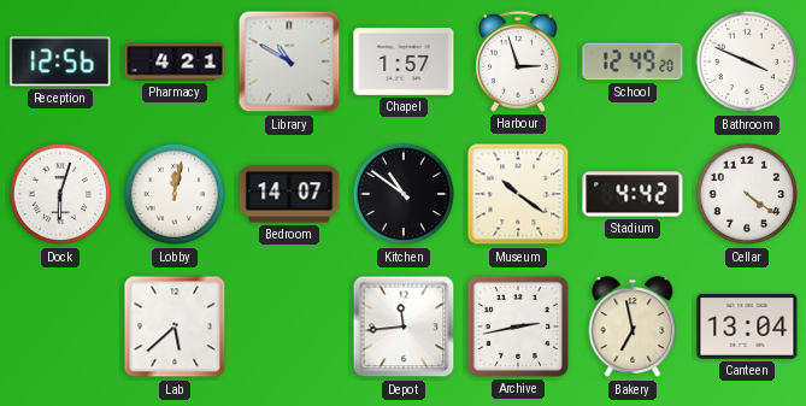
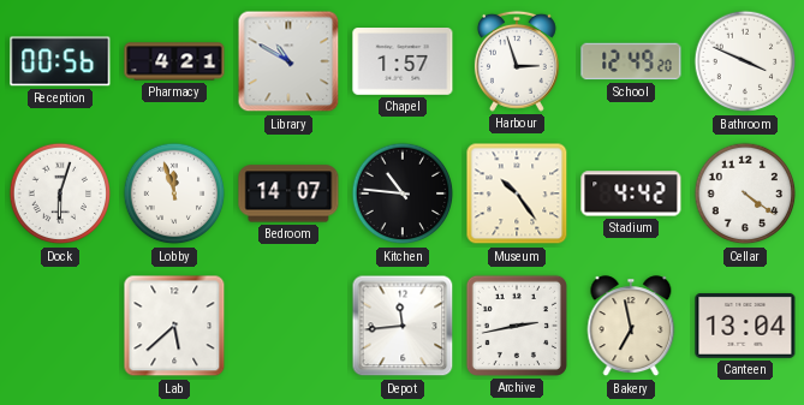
Reception: 12:56 -> 00:56
Lobby: 12:02 -> 11:57
Kitchen: 10:51 -> 10:46
Museum: 10:21 -> 10:24
